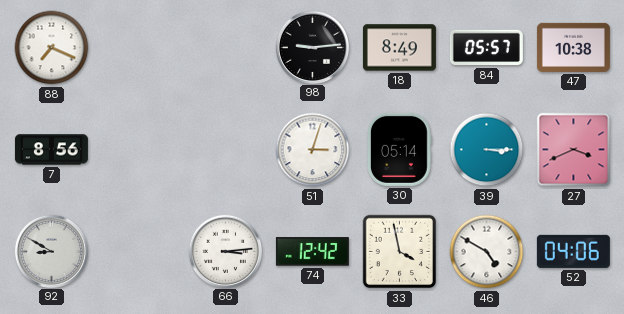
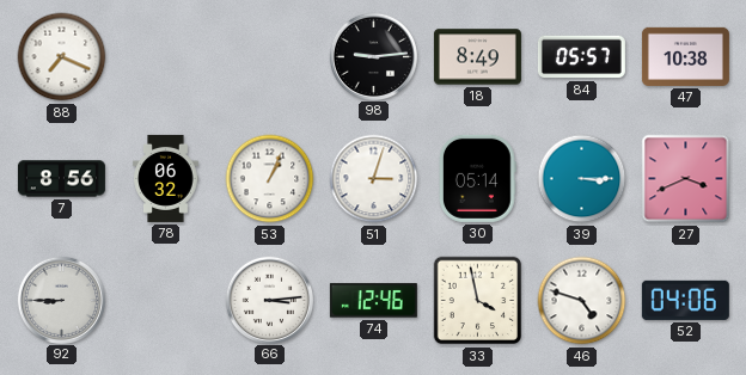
78: none -> 06:32
53: none -> 1:04
92: 8:50 -> 8:45
74: 12:42 -> 12:46
46: 4:50 -> 4:48
